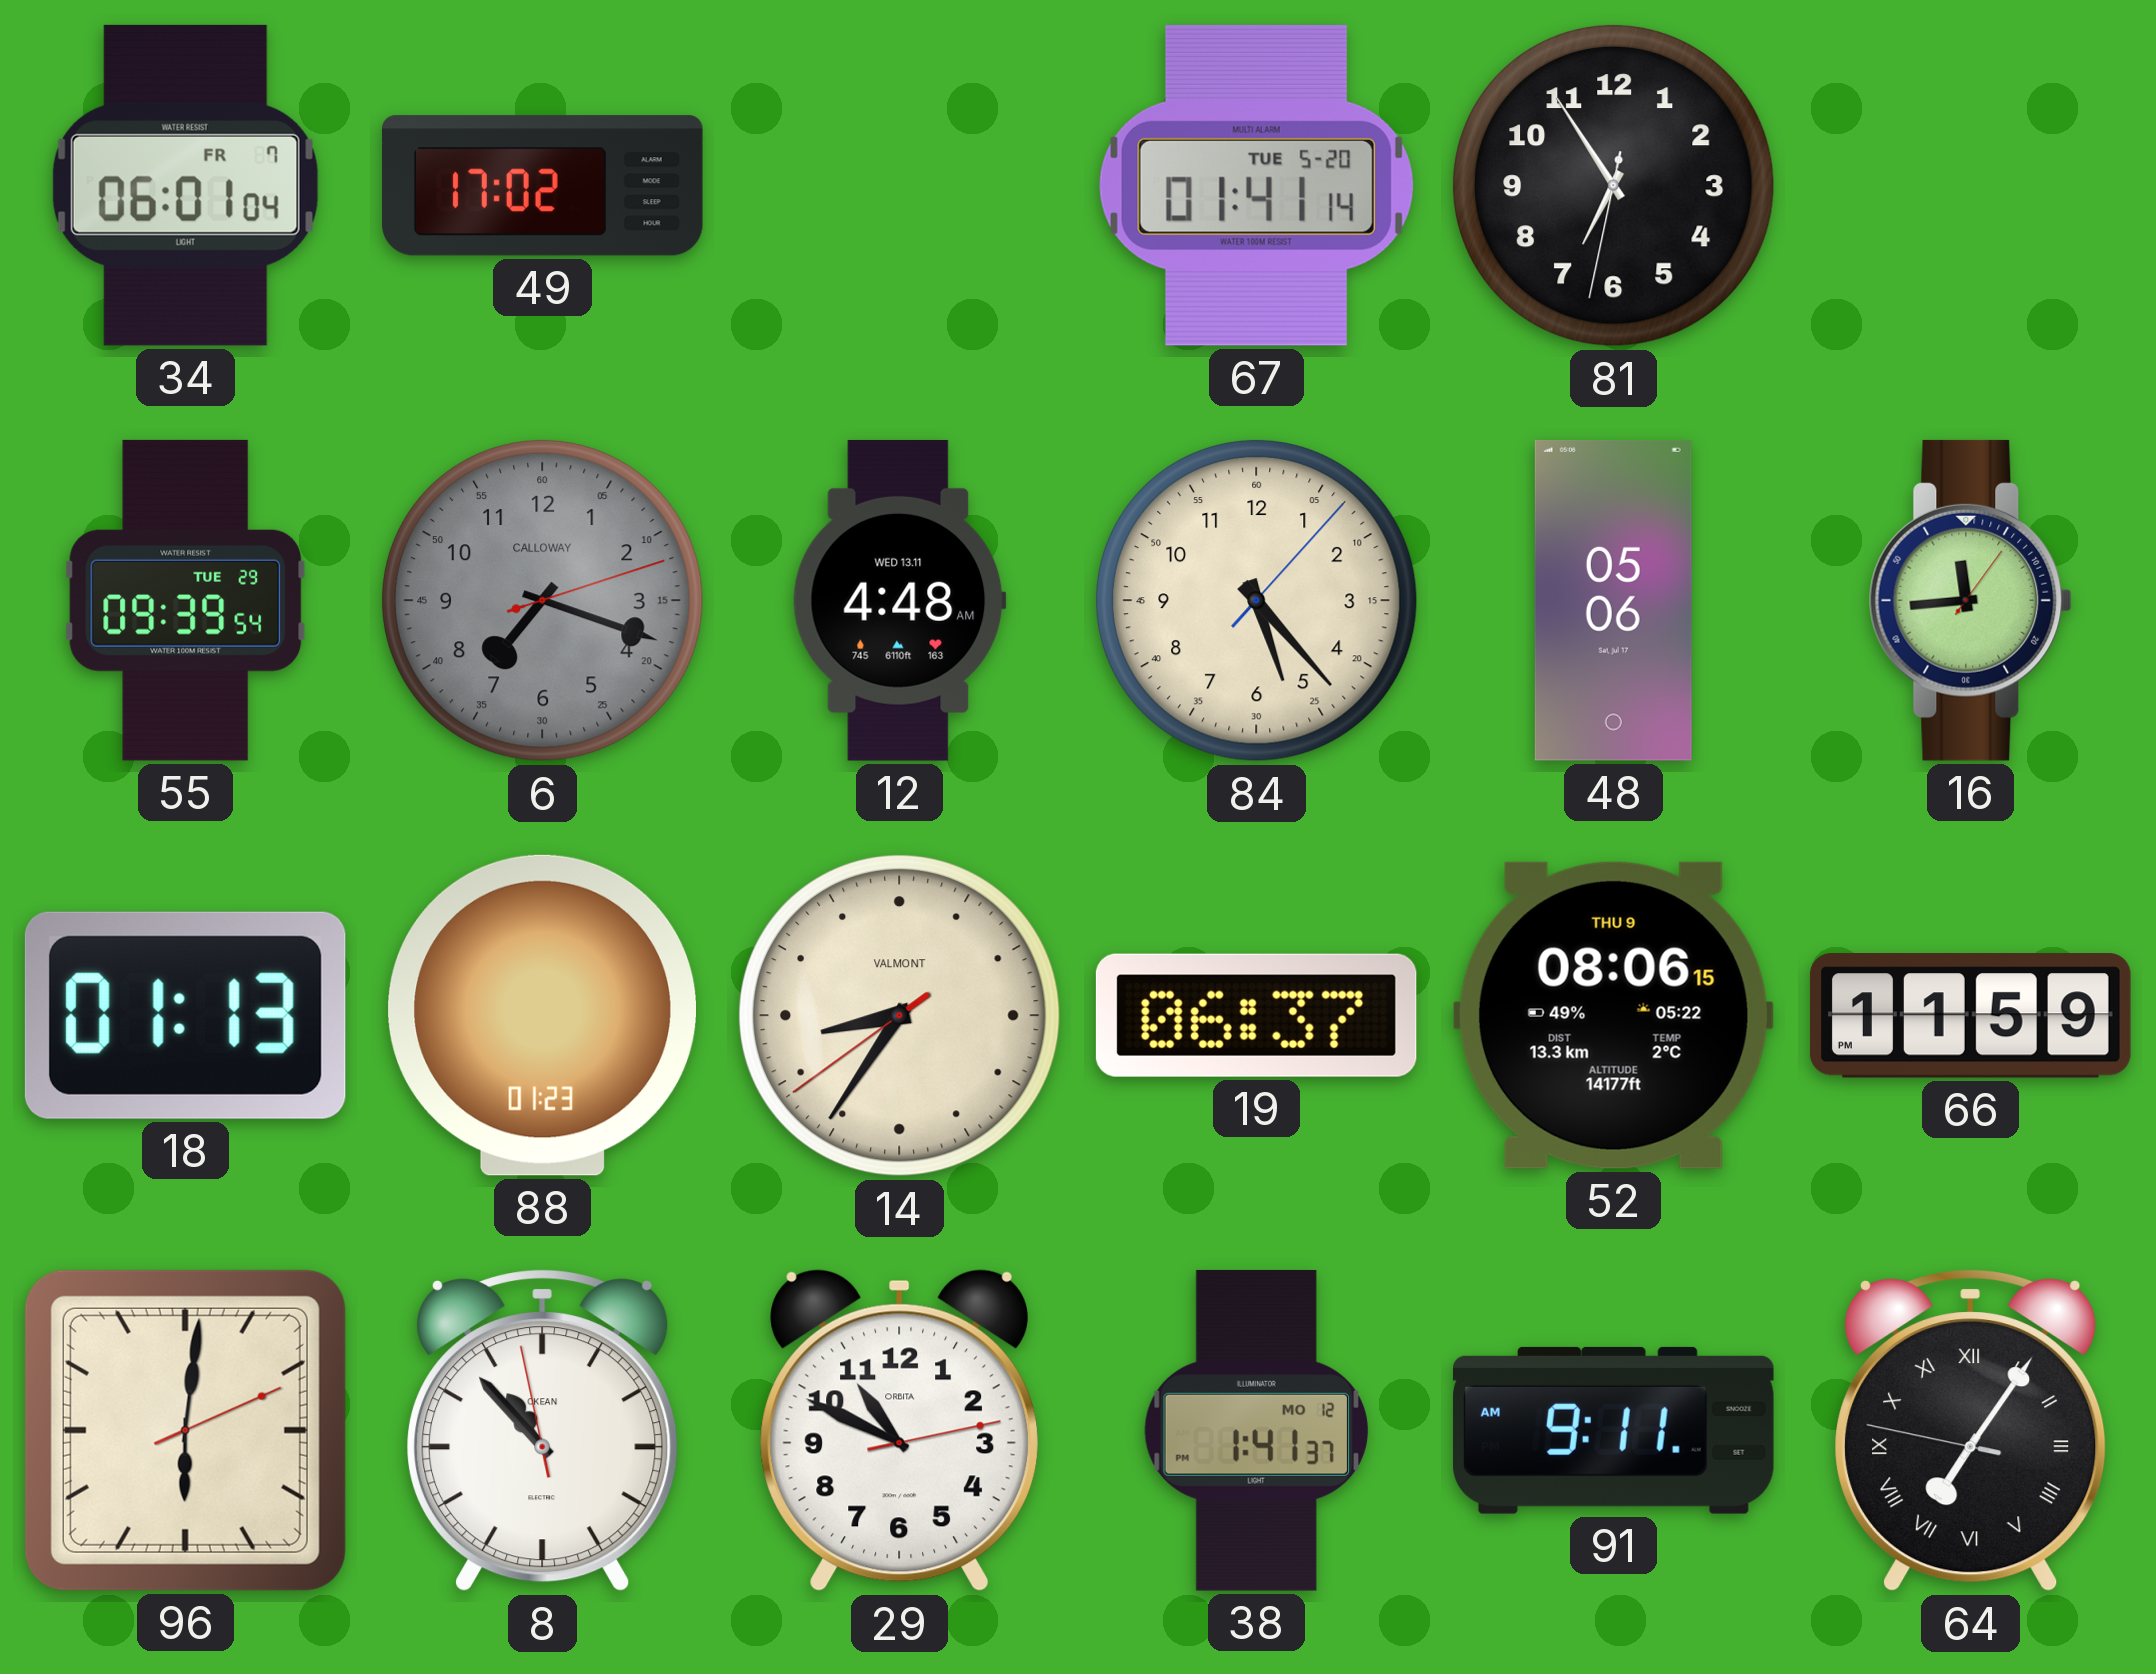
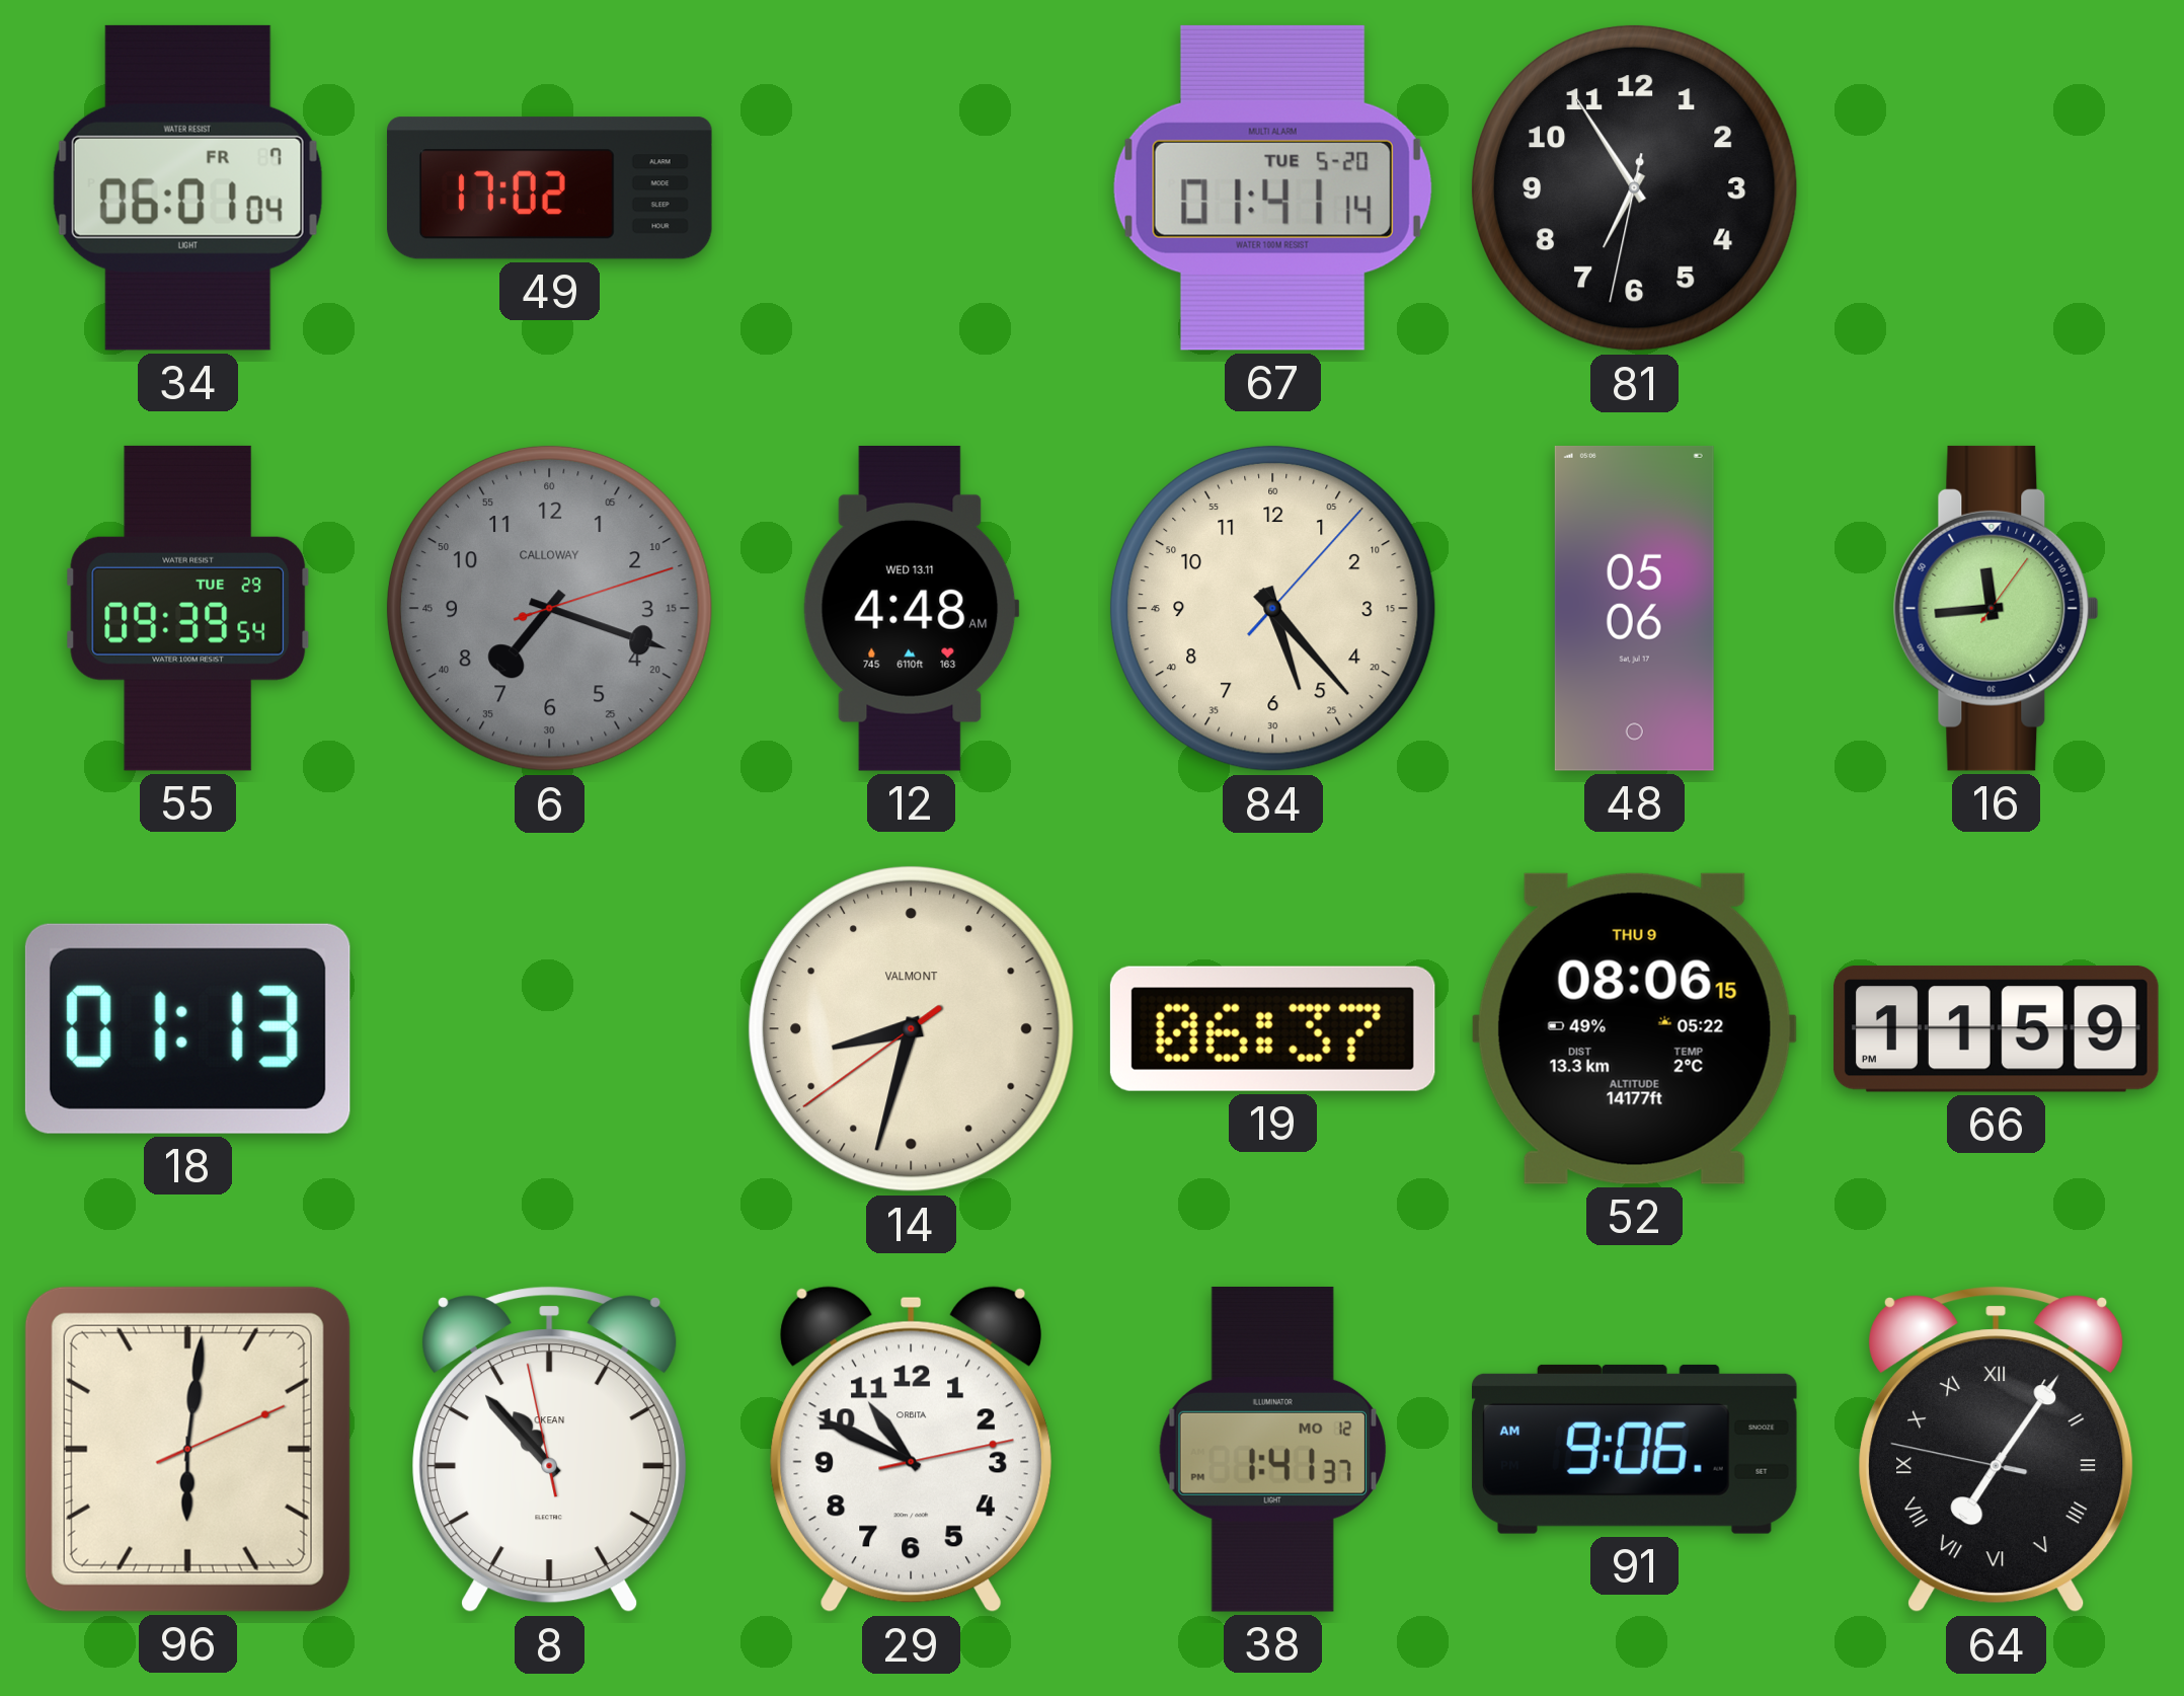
88: 01:23 -> none
14: 8:35 -> 8:32
91: 9:11 -> 9:06
